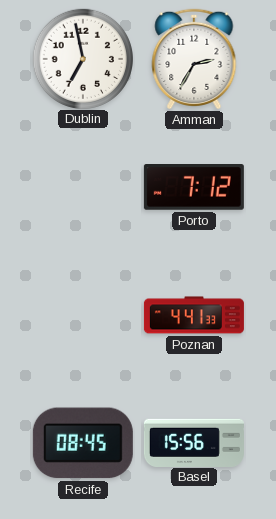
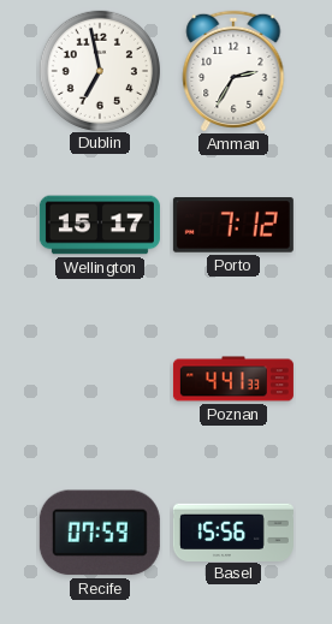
Wellington: none -> 15:17
Recife: 08:45 -> 07:59
